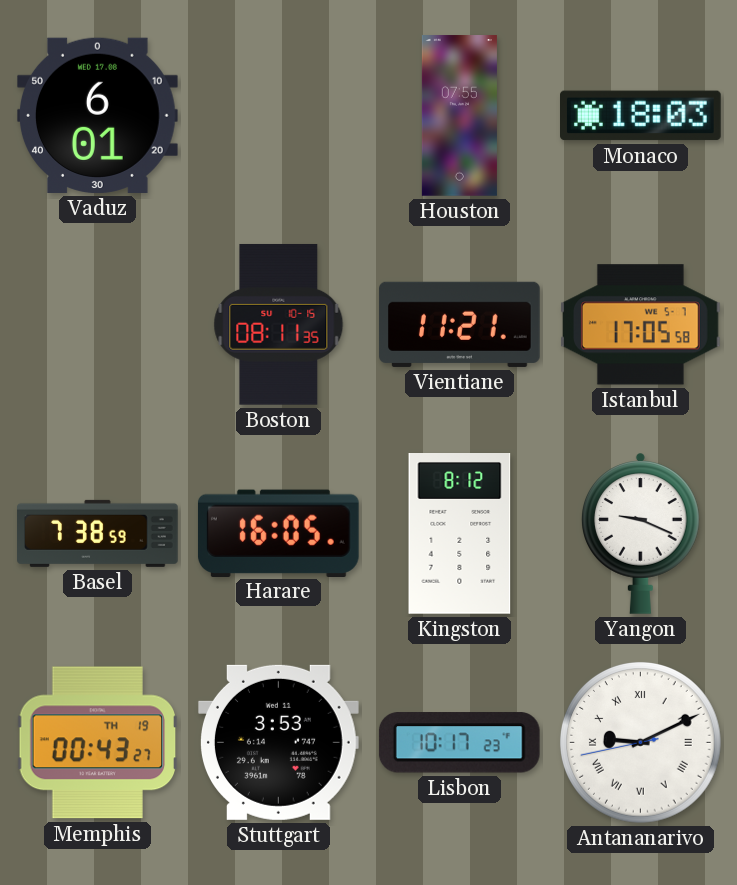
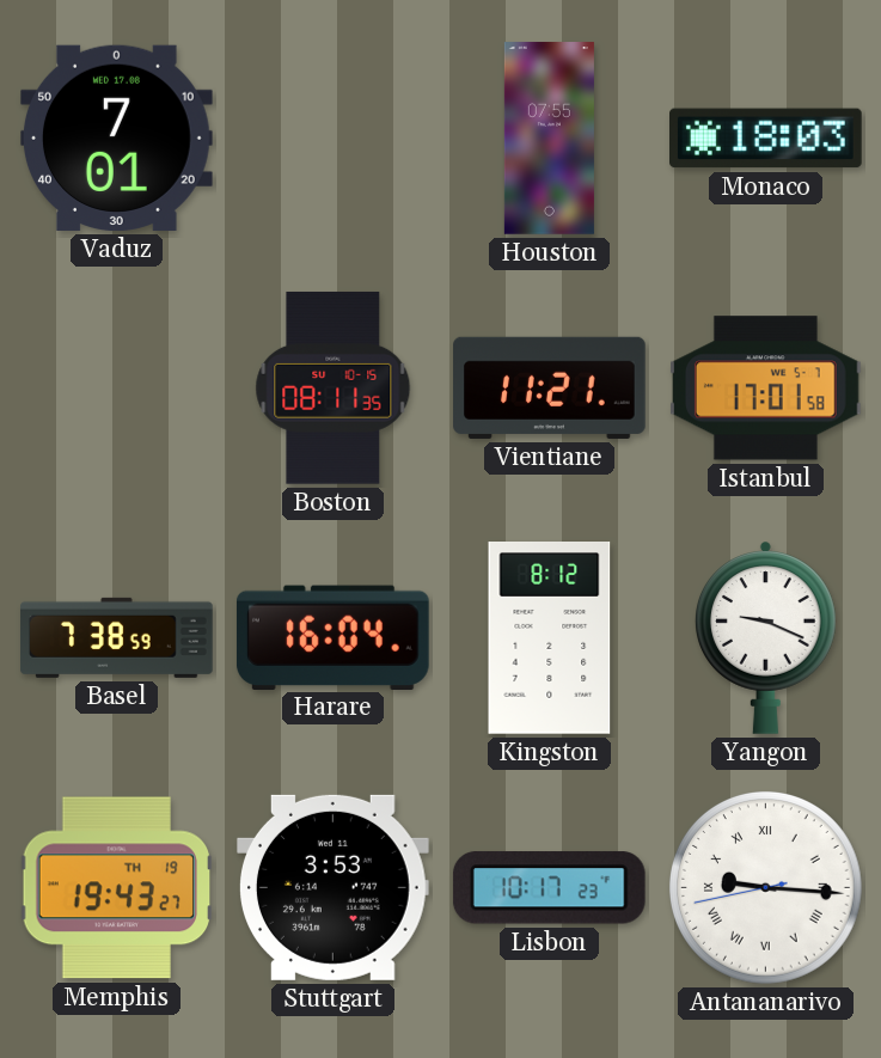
Vaduz: 6:01 -> 7:01
Istanbul: 17:05 -> 17:01
Harare: 16:05 -> 16:04
Memphis: 00:43 -> 19:43
Antananarivo: 9:10 -> 9:15
